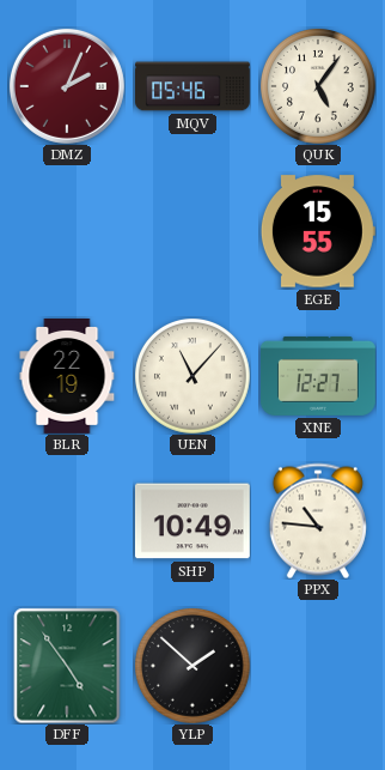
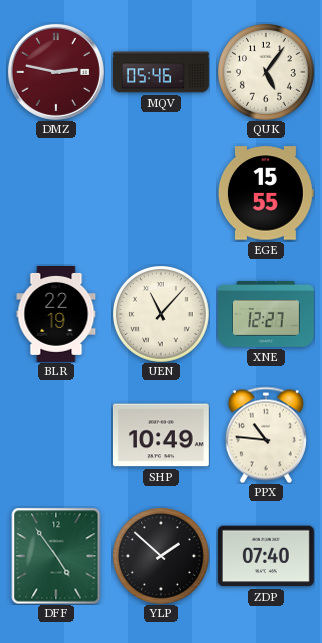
DMZ: 2:04 -> 2:47
ZDP: none -> 07:40
